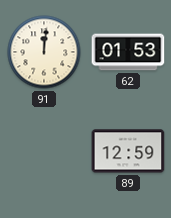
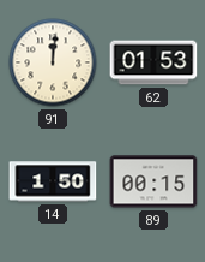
14: none -> 1:50
89: 12:59 -> 00:15
